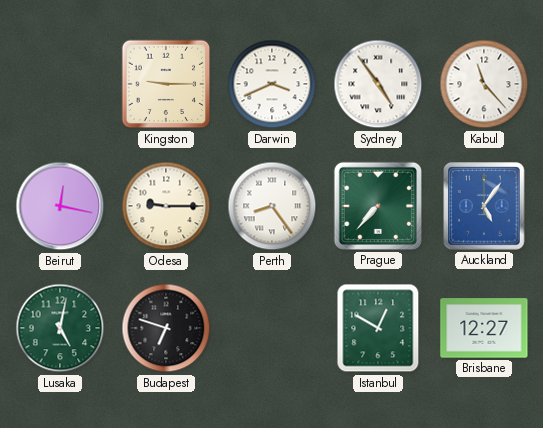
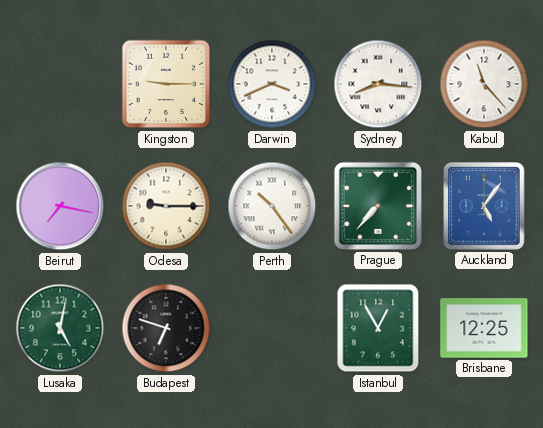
Sydney: 4:54 -> 8:16
Beirut: 12:17 -> 7:17
Perth: 8:24 -> 10:24
Istanbul: 12:50 -> 12:55
Brisbane: 12:27 -> 12:25
